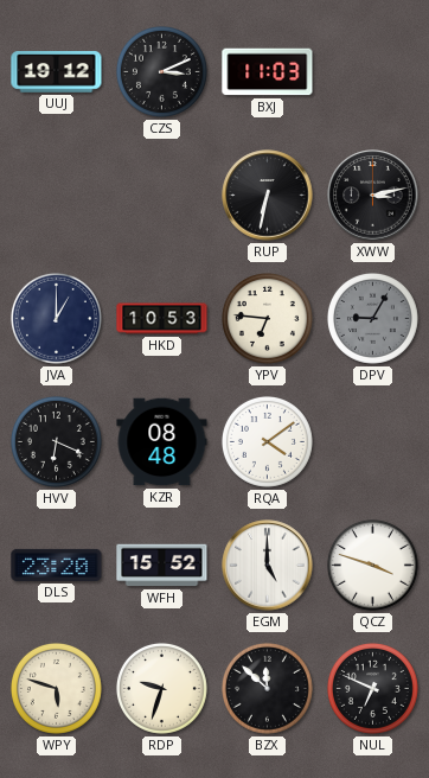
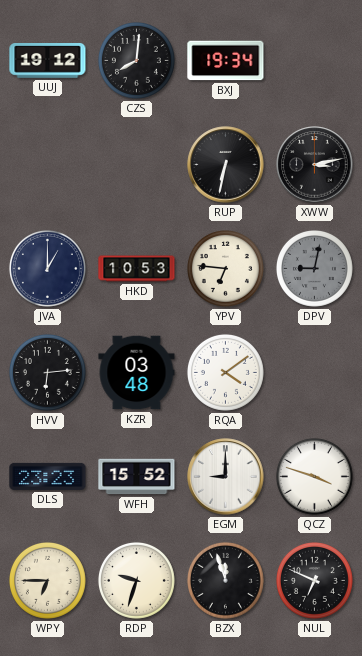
CZS: 3:11 -> 8:01
BXJ: 11:03 -> 19:34
DPV: 9:05 -> 9:02
HVV: 6:19 -> 6:14
KZR: 08:48 -> 03:48
DLS: 23:20 -> 23:23
EGM: 5:00 -> 9:00
WPY: 5:48 -> 6:45
BZX: 11:52 -> 11:57
